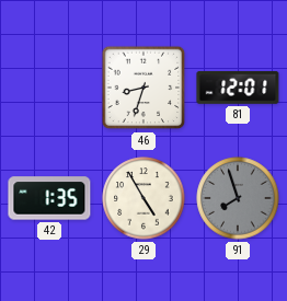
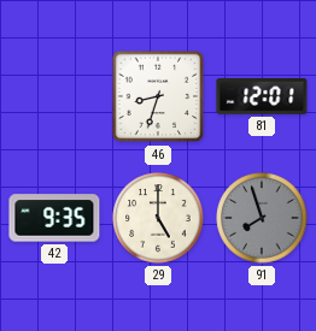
42: 1:35 -> 9:35
29: 4:55 -> 5:00
